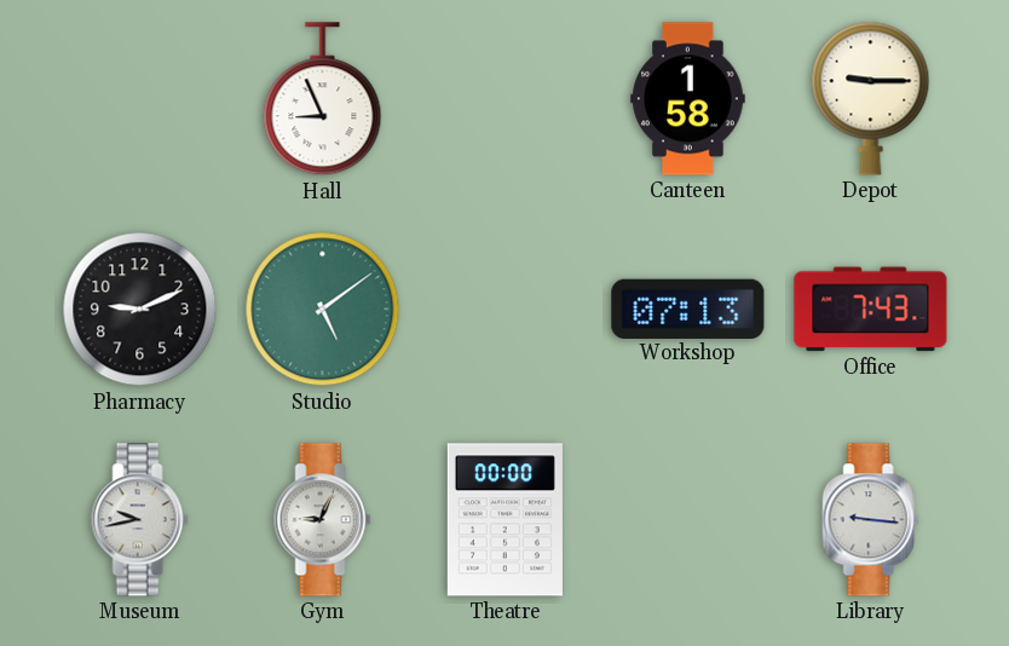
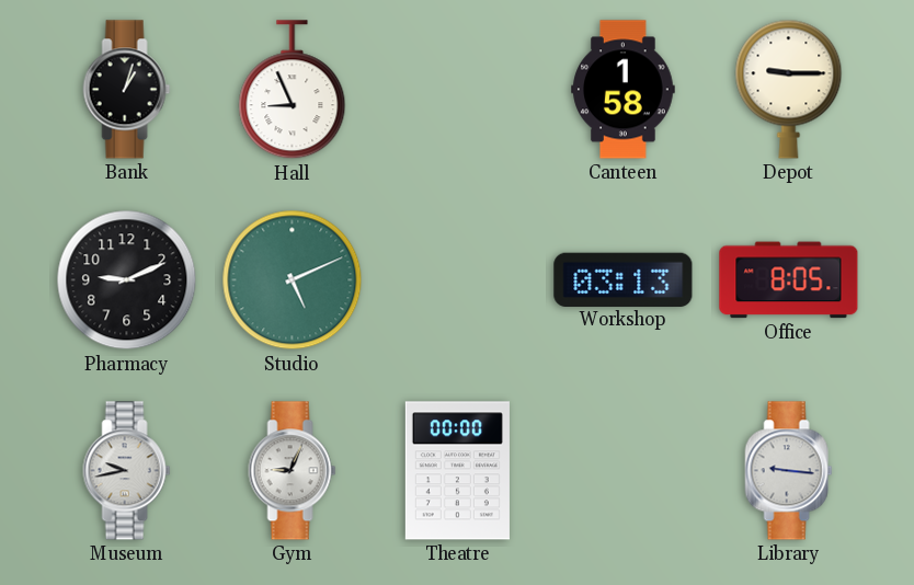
Bank: none -> 1:03
Studio: 5:09 -> 5:11
Workshop: 07:13 -> 03:13
Office: 7:43 -> 8:05
